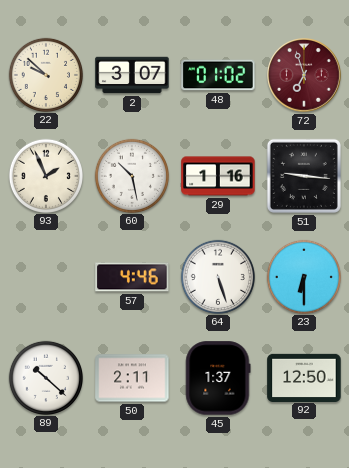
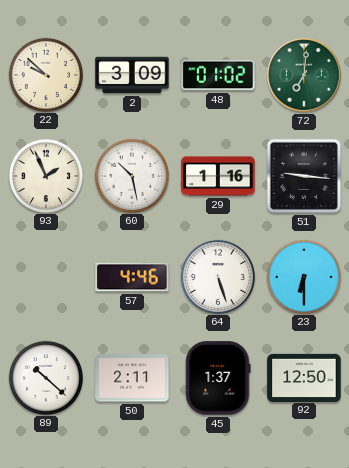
2: 3:07 -> 3:09
72: 6:57 -> 7:01
72 dial: burgundy -> green
